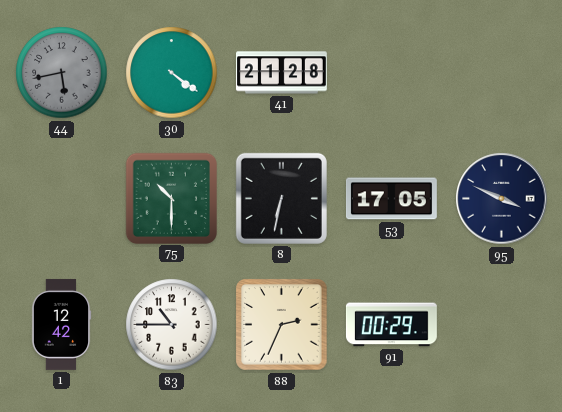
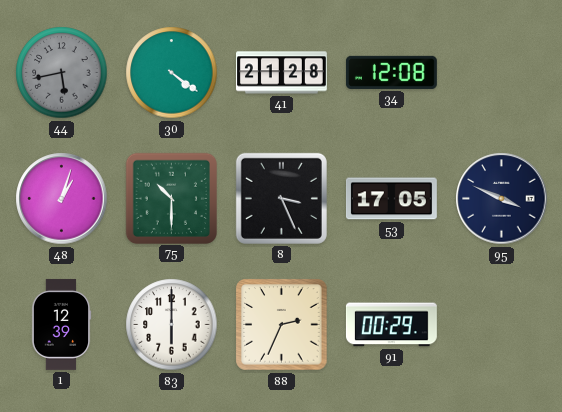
34: none -> 12:08
48: none -> 1:03
8: 6:32 -> 3:26
1: 12:42 -> 12:39
83: 10:45 -> 6:00
